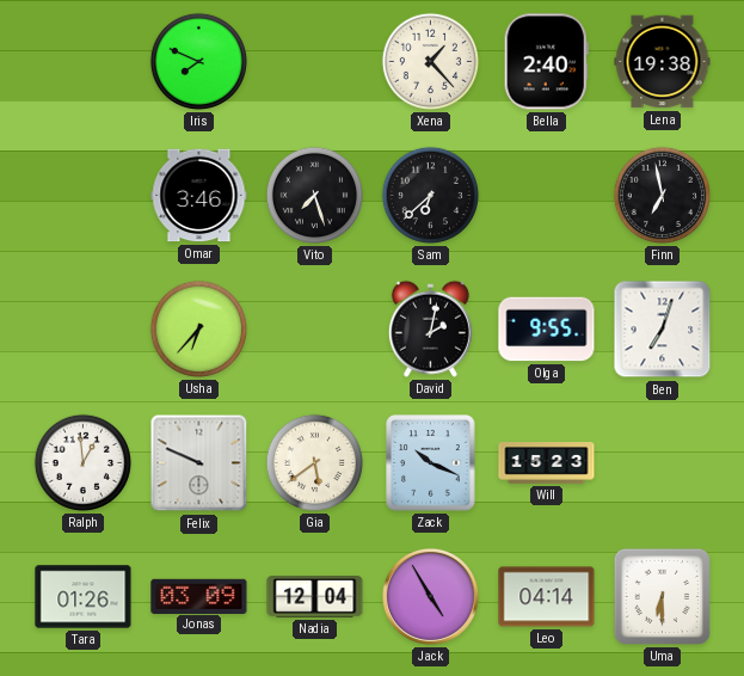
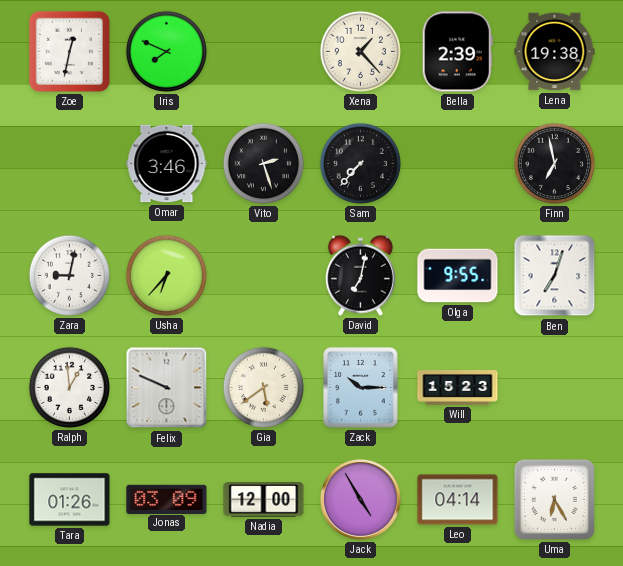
Zoe: none -> 12:32
Bella: 2:40 -> 2:39
Vito: 7:27 -> 2:27
Sam: 6:38 -> 7:37
Zara: none -> 9:02
David: 2:02 -> 7:02
Zack: 10:19 -> 10:15
Nadia: 12:04 -> 12:00
Uma: 6:30 -> 6:25
